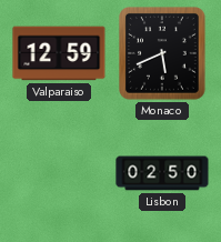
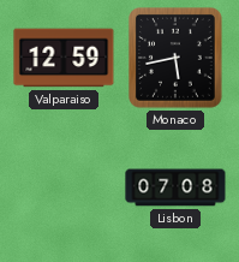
Monaco: 5:41 -> 5:43
Lisbon: 02:50 -> 07:08
